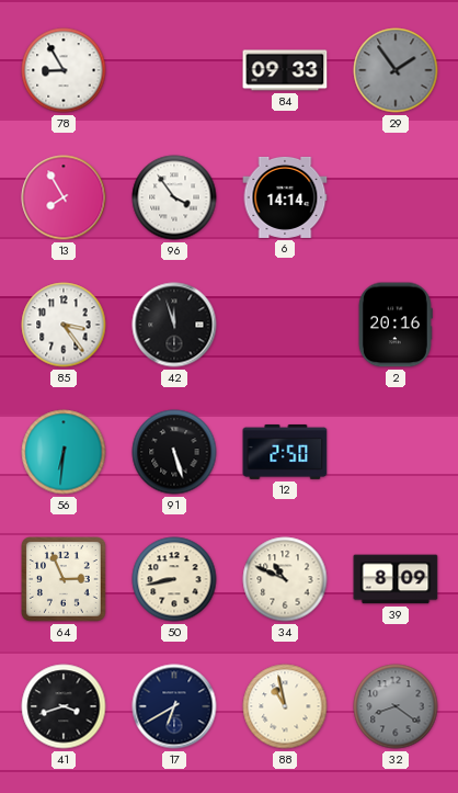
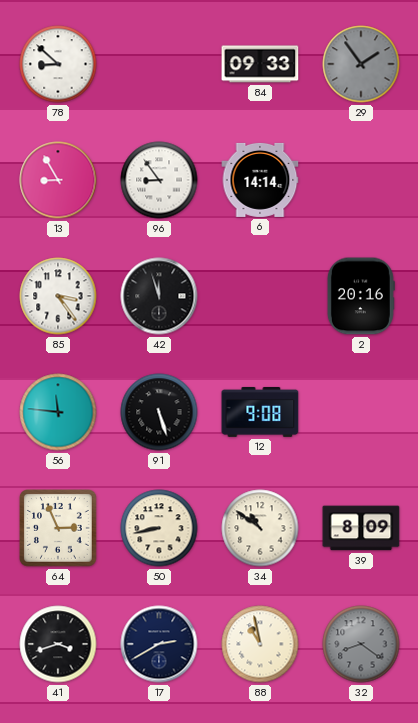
78: 8:55 -> 8:52
13: 7:55 -> 8:55
96: 3:54 -> 8:54
56: 6:31 -> 11:46
12: 2:50 -> 9:08
34: 10:49 -> 10:51
17: 6:40 -> 2:40
